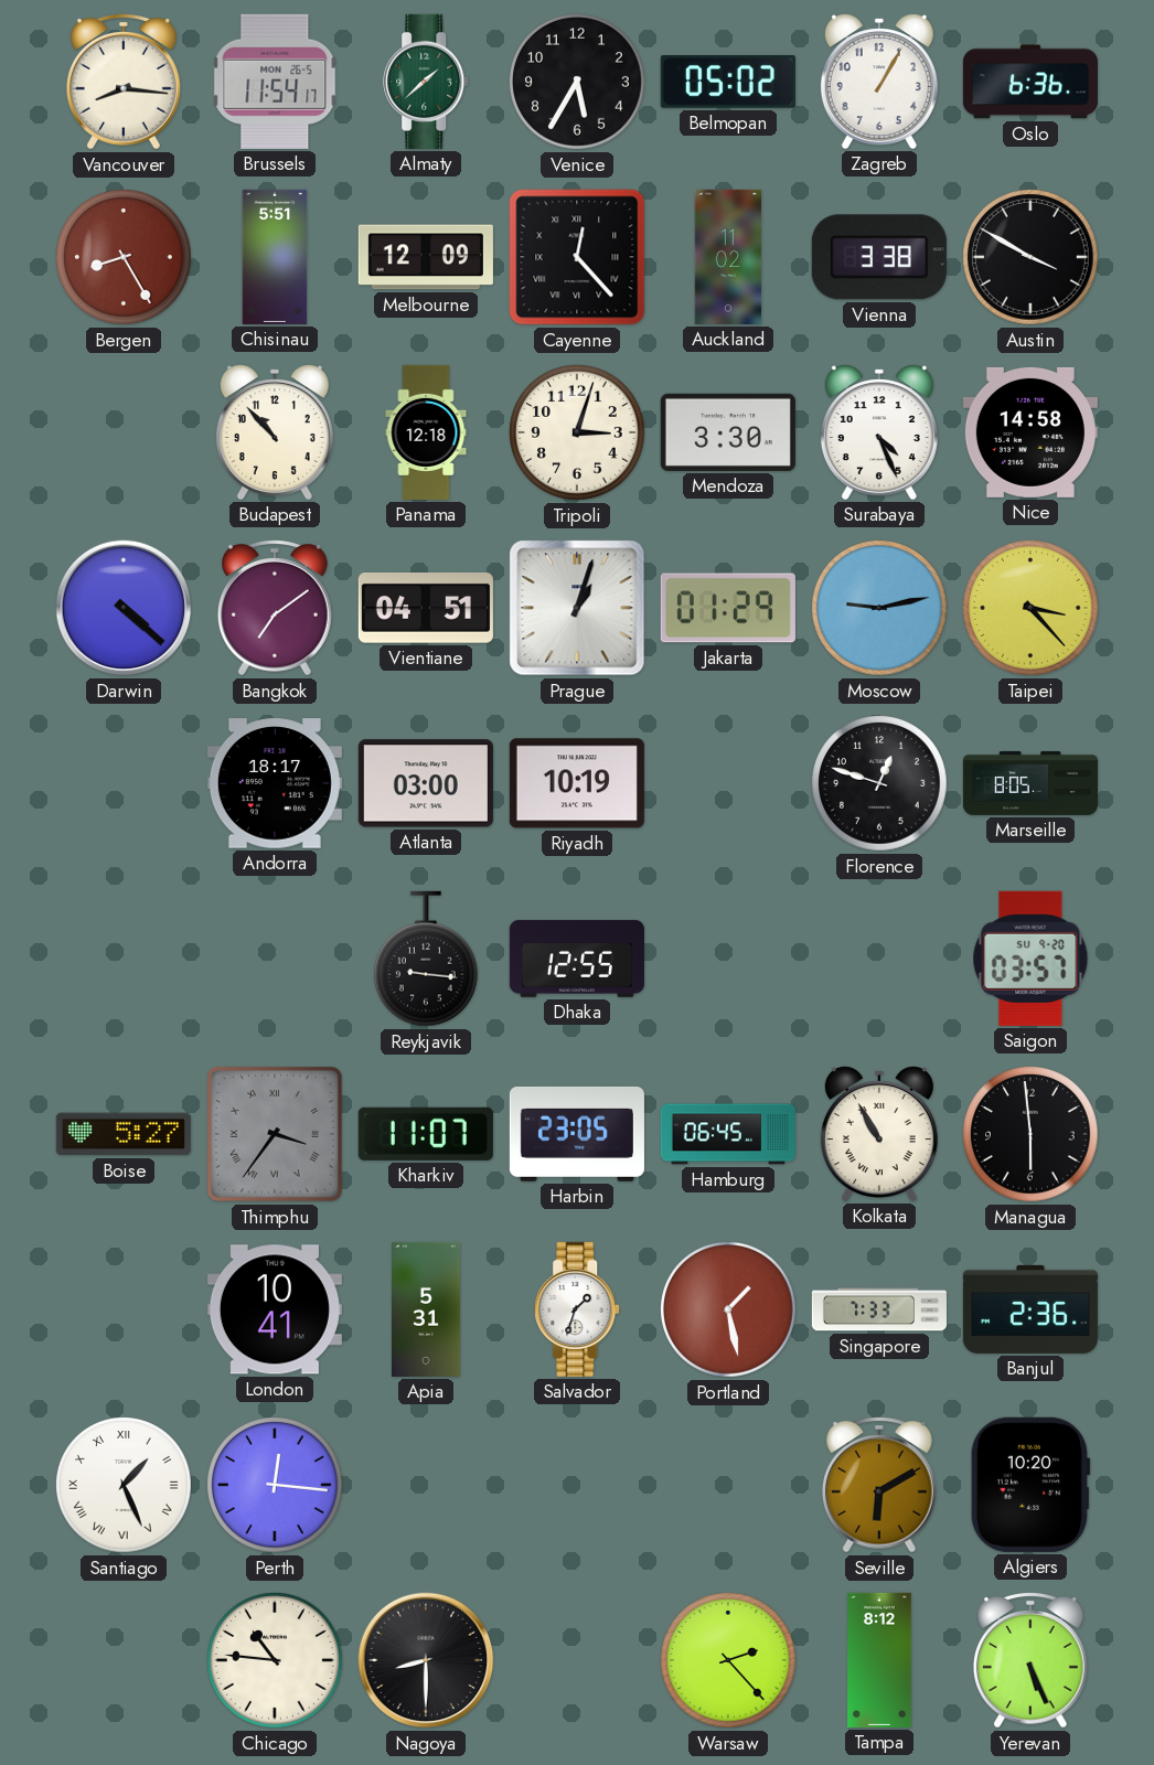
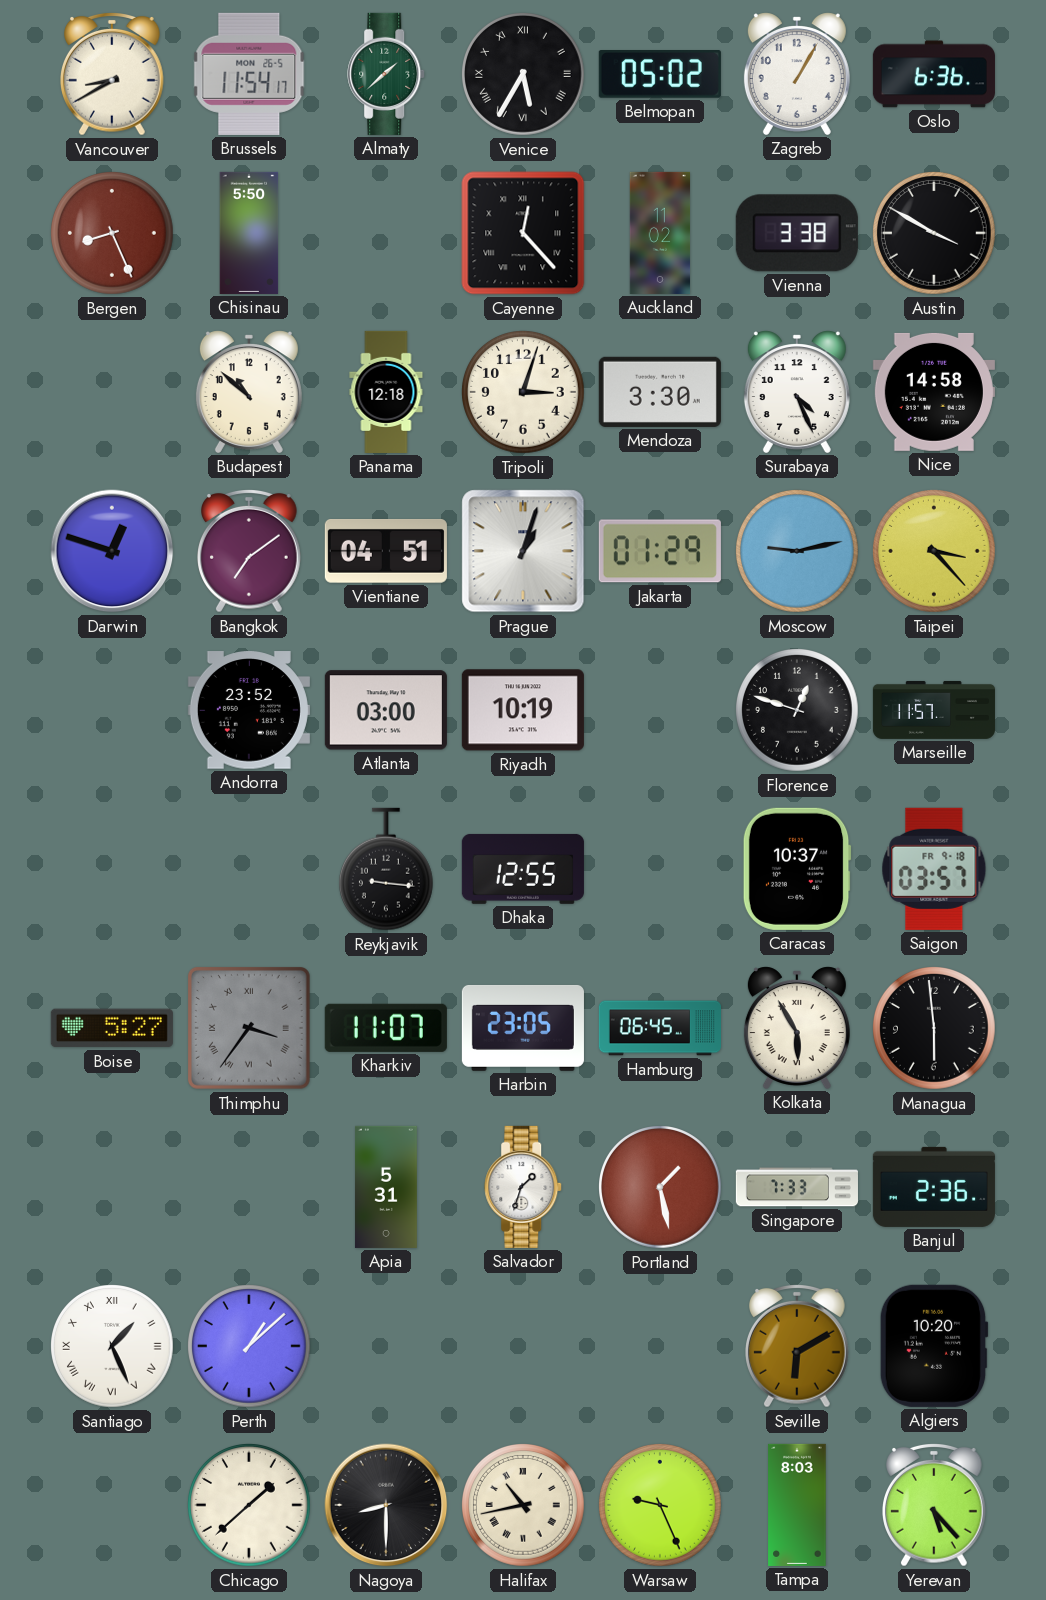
Vancouver: 8:16 -> 8:40
Venice numerals: Arabic -> Roman
Bergen: 8:25 -> 8:26
Chisinau: 5:51 -> 5:50
Melbourne: 12:09 -> none
Budapest: 10:53 -> 10:52
Darwin: 4:22 -> 12:48
Andorra: 18:17 -> 23:52
Marseille: 8:05 -> 11:57
Caracas: none -> 10:37
Saigon date: SU 9-20 -> FR 9-18
Kolkata: 10:55 -> 5:55
London: 10:41 -> none
Perth: 12:16 -> 1:08
Chicago: 10:46 -> 1:38
Halifax: none -> 10:43
Warsaw: 2:23 -> 9:26
Tampa: 8:12 -> 8:03
Yerevan: 5:26 -> 5:23
